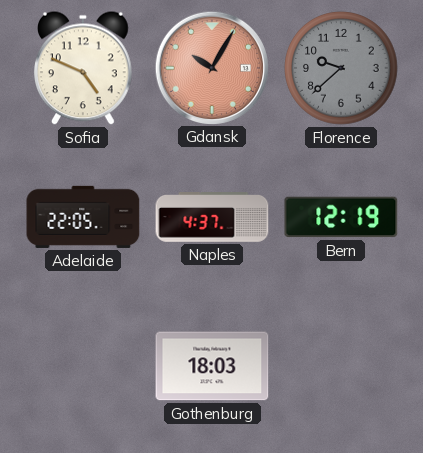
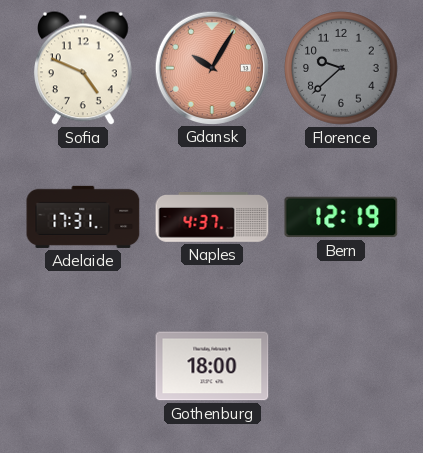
Adelaide: 22:05 -> 17:31
Gothenburg: 18:03 -> 18:00
